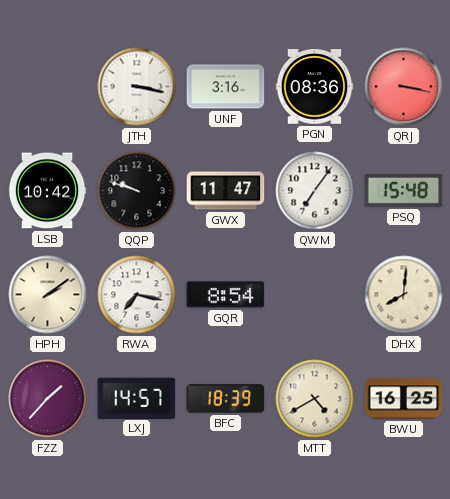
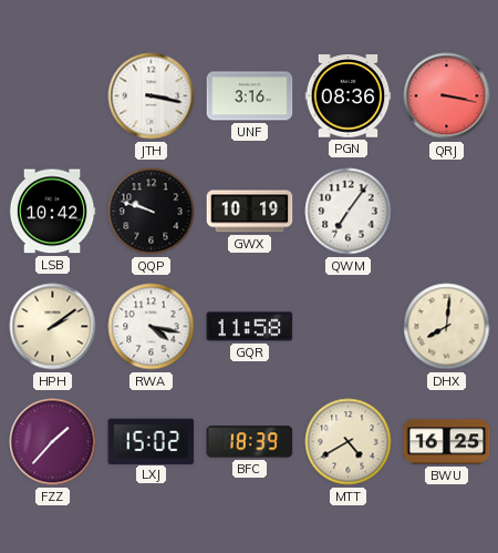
GWX: 11:47 -> 10:19
PSQ: 15:48 -> none
RWA: 7:17 -> 4:17
GQR: 8:54 -> 11:58
LXJ: 14:57 -> 15:02
